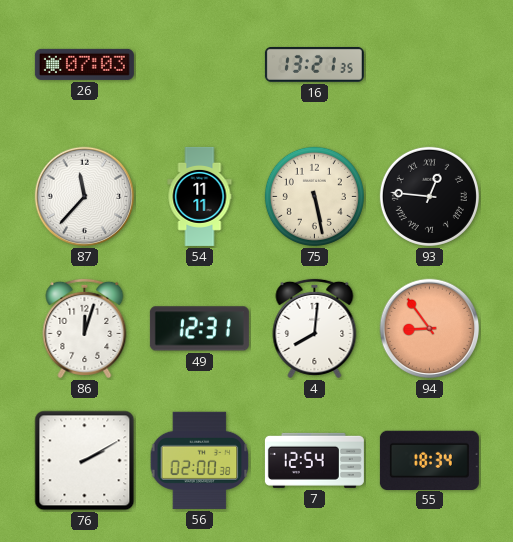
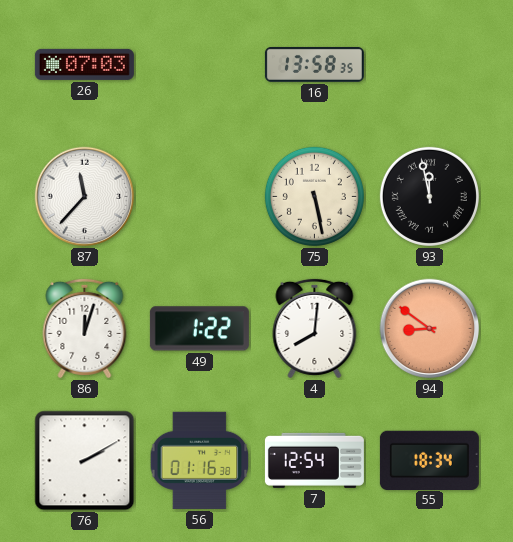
16: 13:21 -> 13:58
54: 11:11 -> none
93: 12:46 -> 11:58
49: 12:31 -> 1:22
94: 8:54 -> 8:51
56: 02:00 -> 01:16
